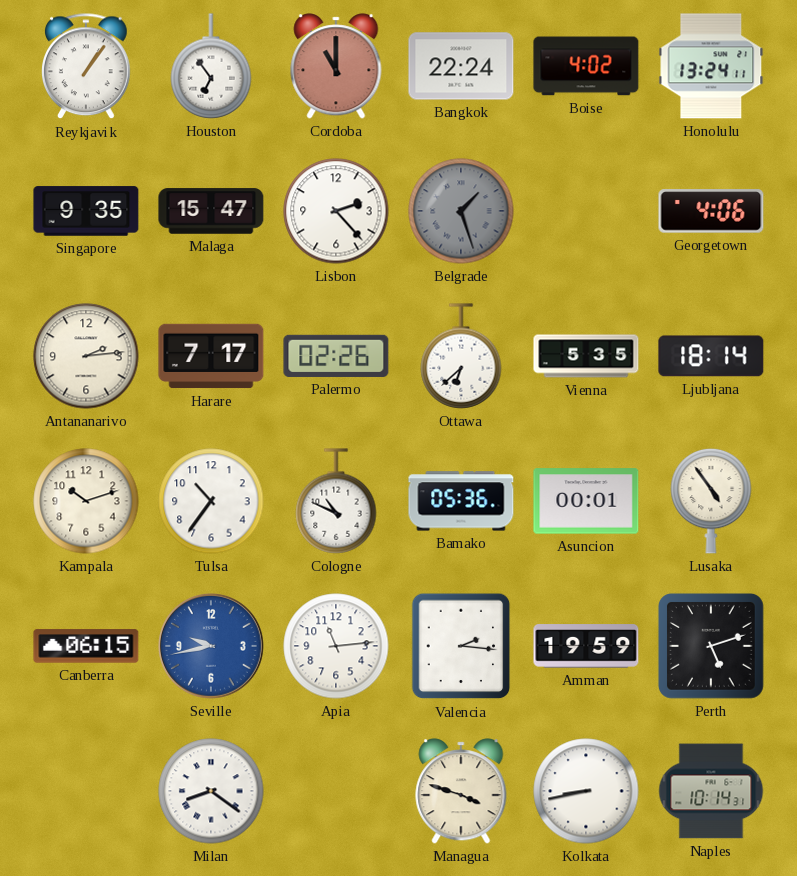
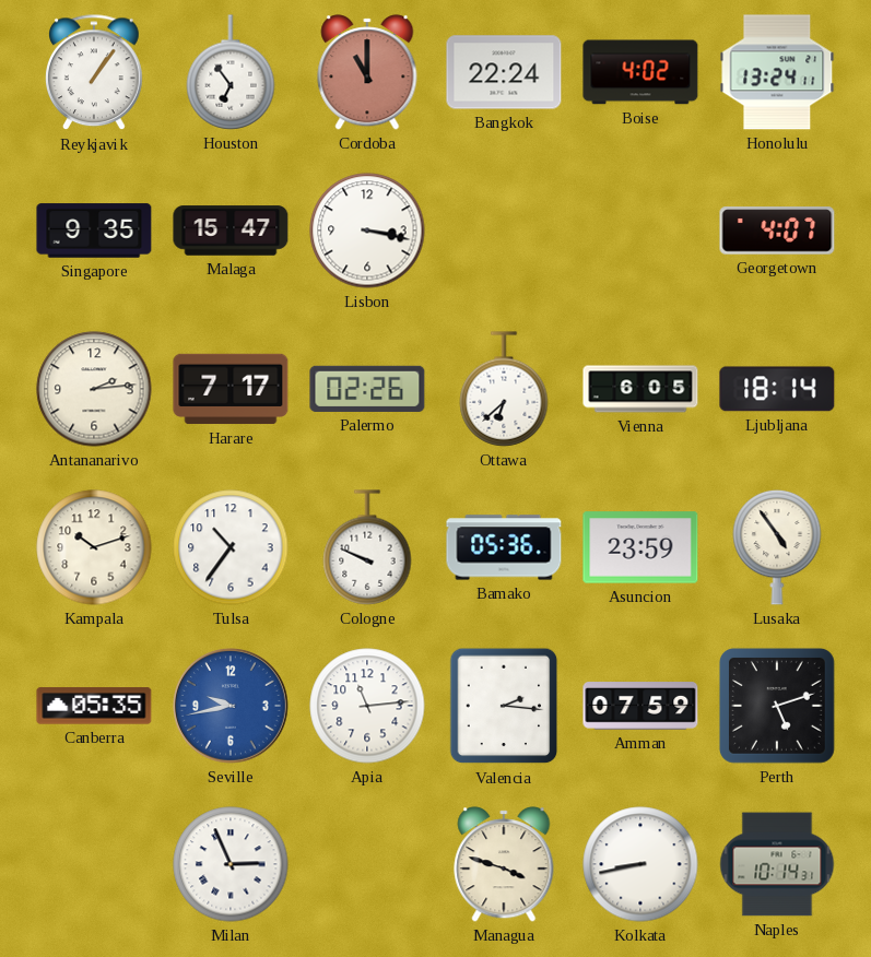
Lisbon: 2:23 -> 3:17
Belgrade: 1:27 -> none
Georgetown: 4:06 -> 4:07
Vienna: 5:35 -> 6:05
Cologne: 10:49 -> 9:49
Asuncion: 00:01 -> 23:59
Canberra: 06:15 -> 05:35
Amman: 19:59 -> 07:59
Milan: 8:21 -> 2:56
